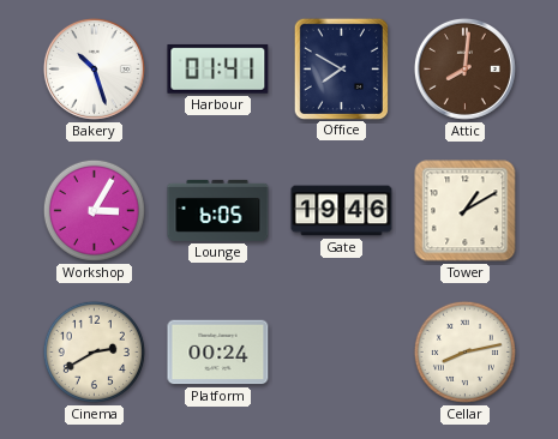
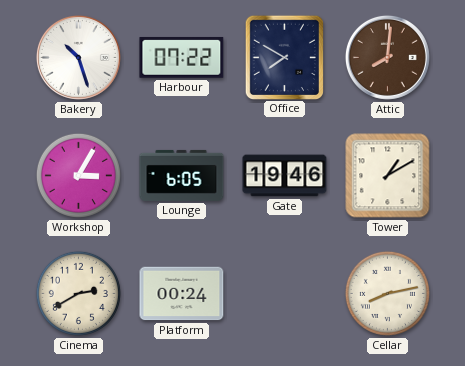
Harbour: 01:41 -> 07:22
